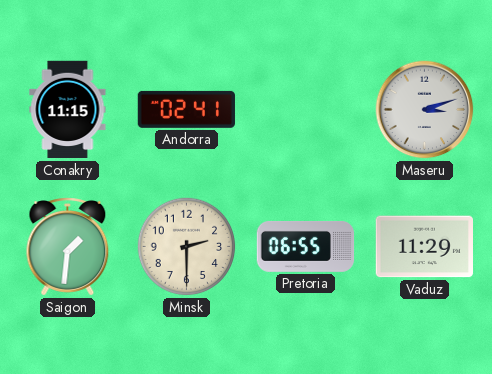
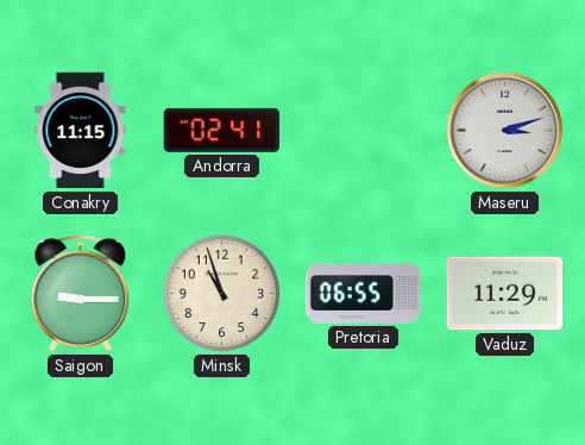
Saigon: 1:31 -> 9:15
Minsk: 2:30 -> 10:57
